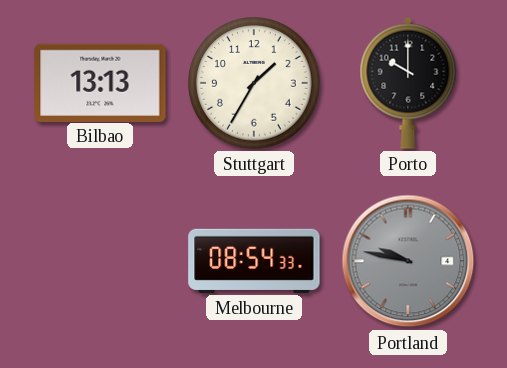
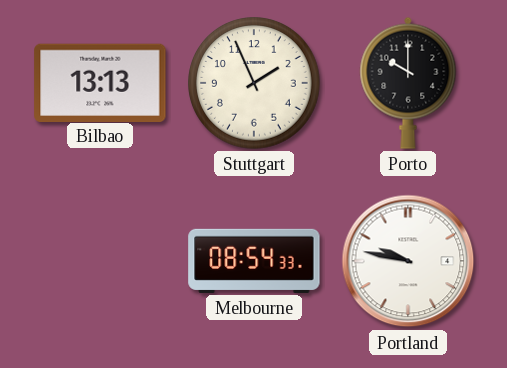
Stuttgart: 1:35 -> 1:56
Portland dial: grey -> white
